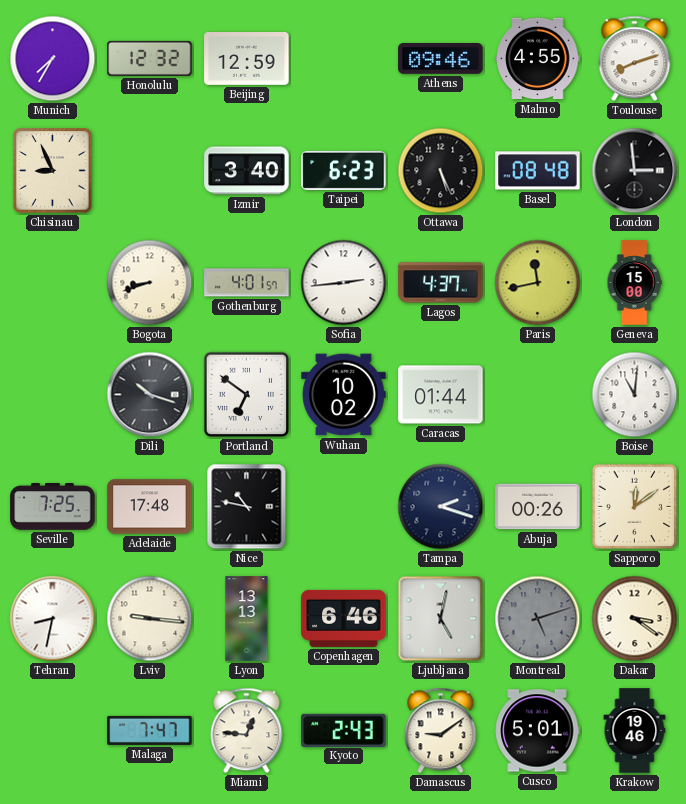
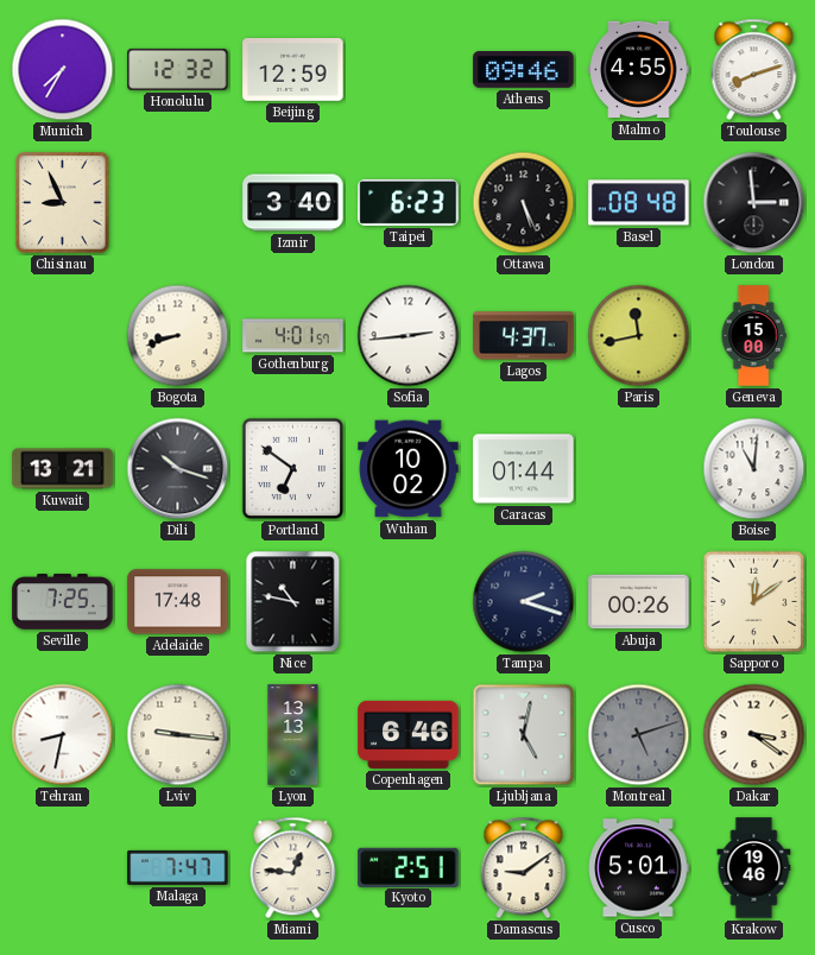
Kuwait: none -> 13:21
Kyoto: 2:43 -> 2:51
